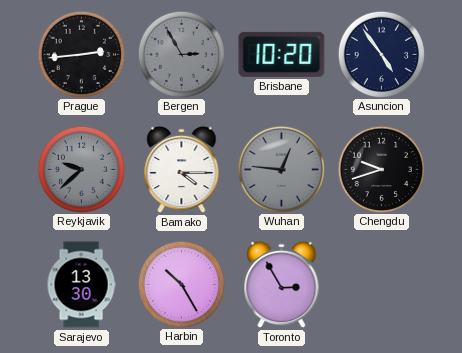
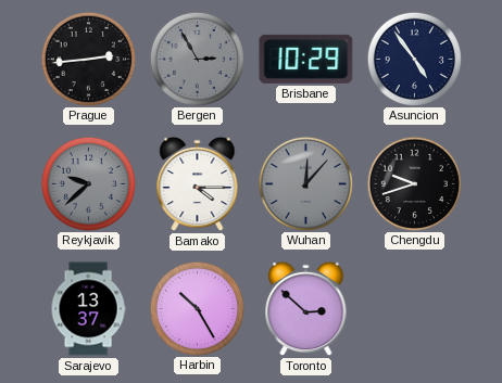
Brisbane: 10:20 -> 10:29
Wuhan: 12:46 -> 12:07
Sarajevo: 13:30 -> 13:37
Toronto: 2:55 -> 2:52
